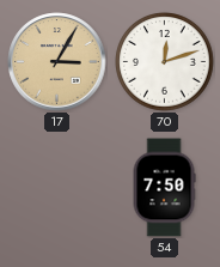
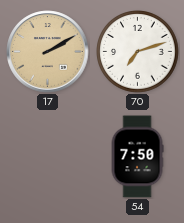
17: 3:05 -> 2:10
70: 12:12 -> 7:12
